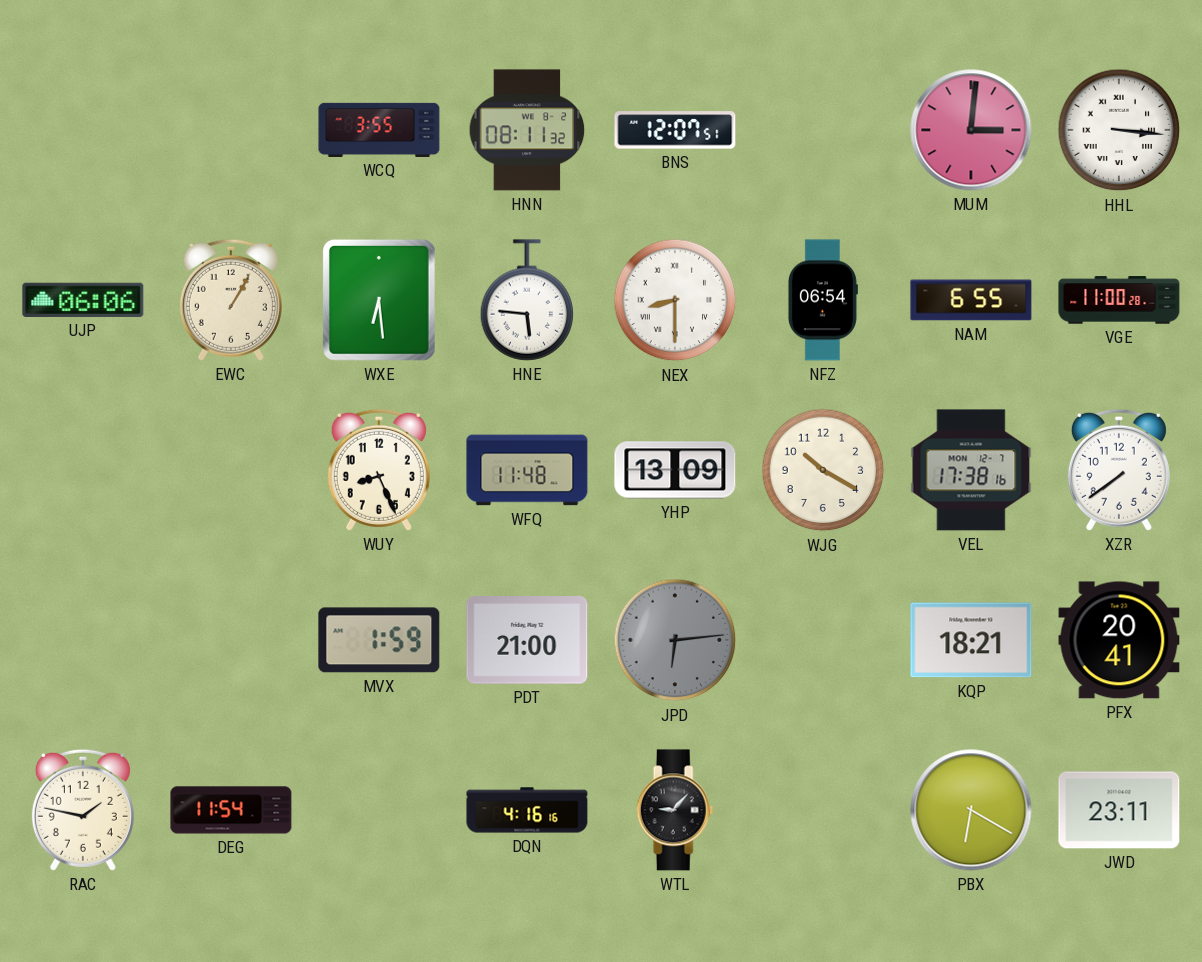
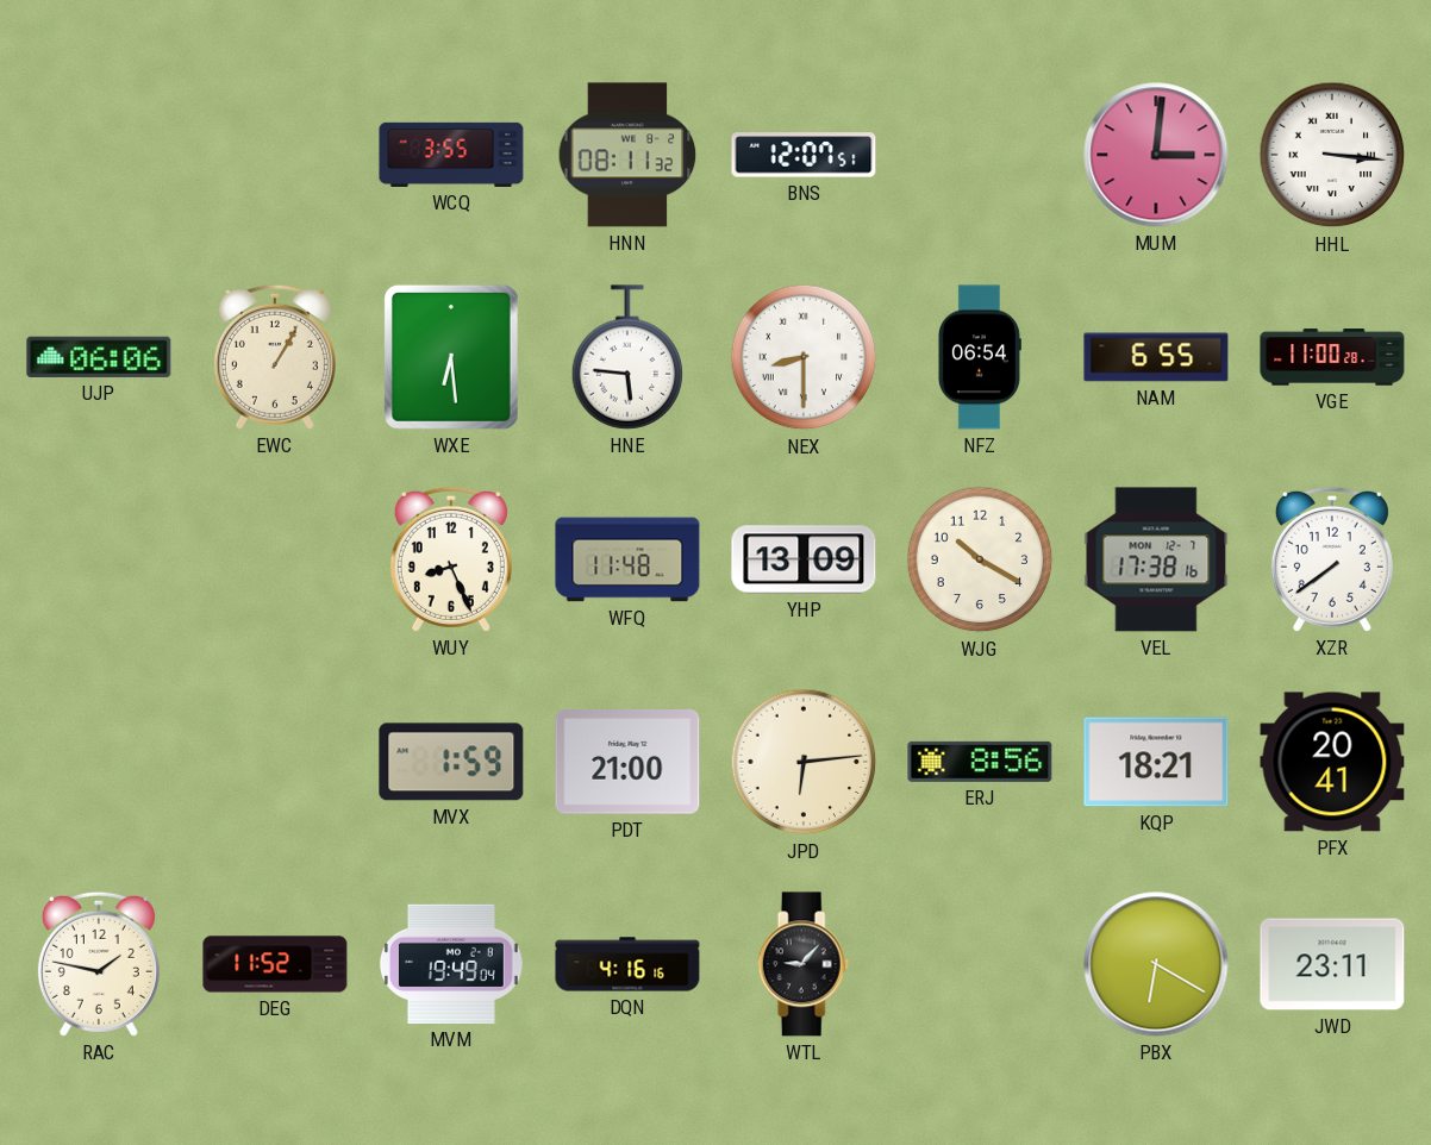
JPD dial: grey -> cream
ERJ: none -> 8:56
DEG: 11:54 -> 11:52
MVM: none -> 19:49
